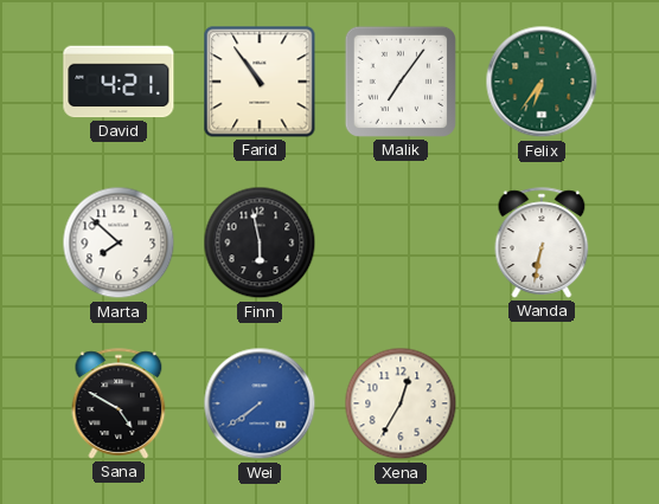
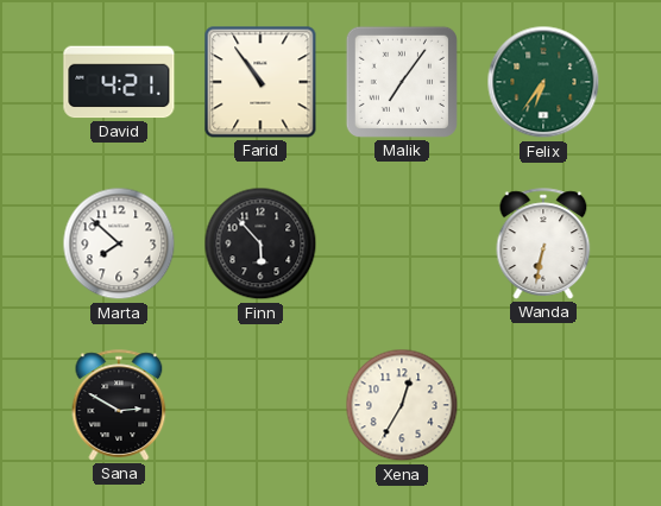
Finn: 5:58 -> 5:53
Sana: 4:50 -> 2:50
Wei: 7:39 -> none
